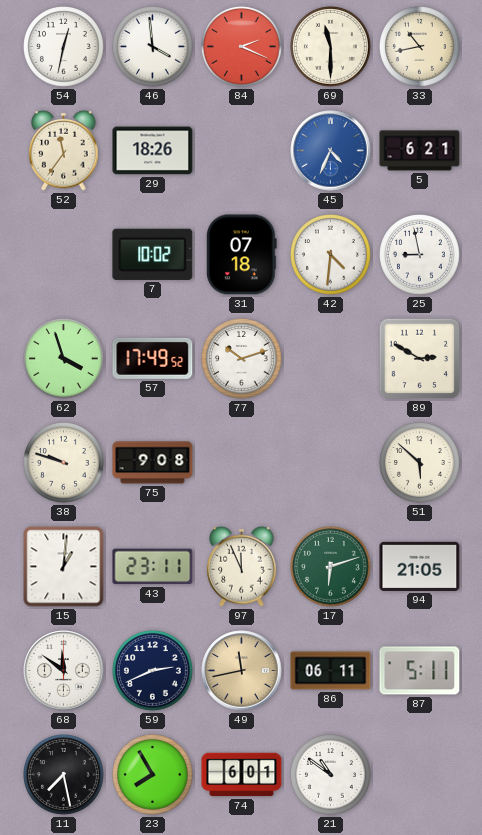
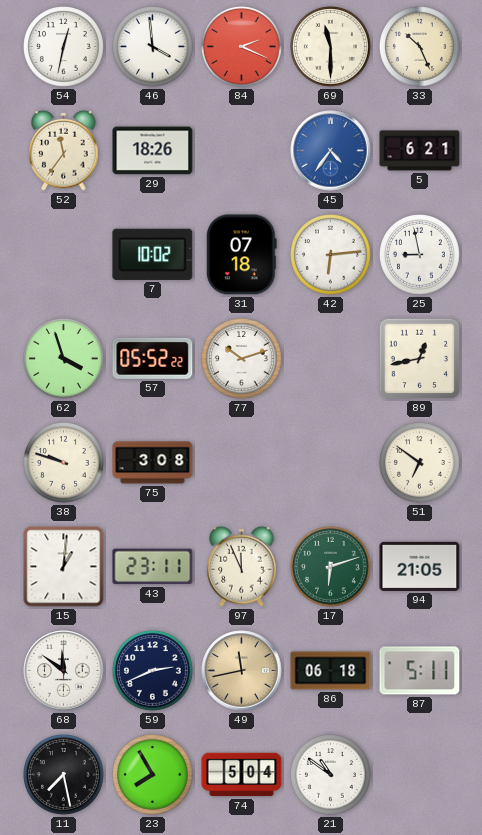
33: 10:43 -> 10:26
45: 4:34 -> 4:36
42: 4:31 -> 6:14
57: 17:49 -> 05:52
89: 2:50 -> 12:43
75: 9:08 -> 3:08
51: 5:52 -> 6:51
86: 06:11 -> 06:18
74: 6:01 -> 5:04
